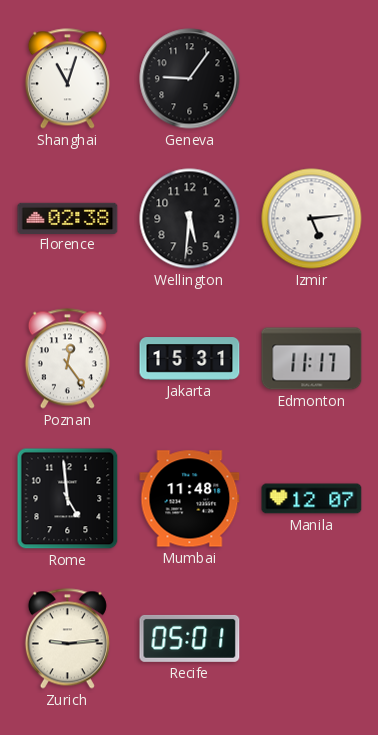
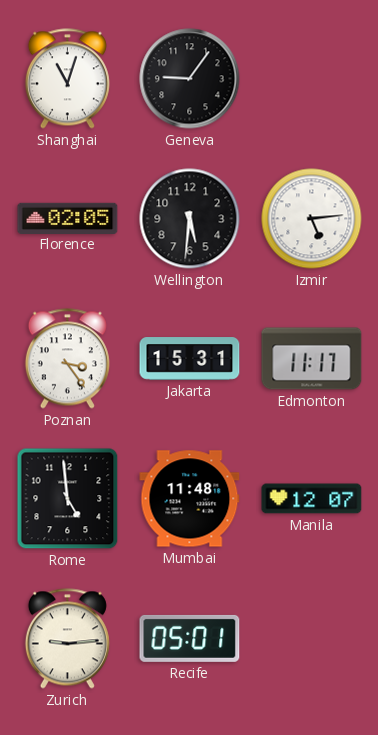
Florence: 02:38 -> 02:05
Poznan: 12:24 -> 3:24
